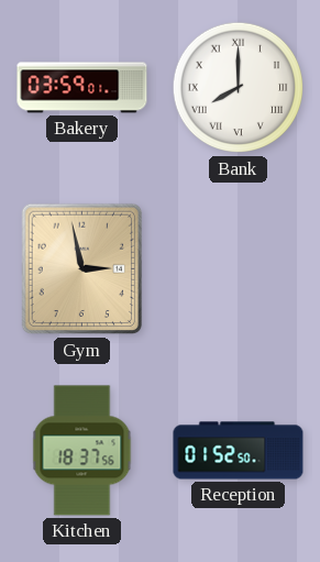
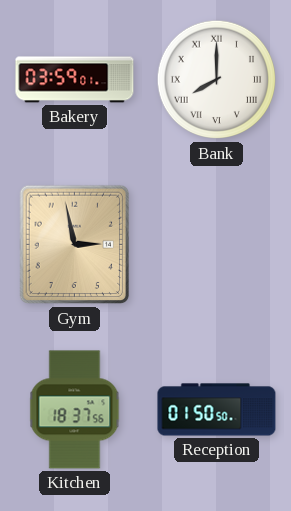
Reception: 01:52 -> 01:50
